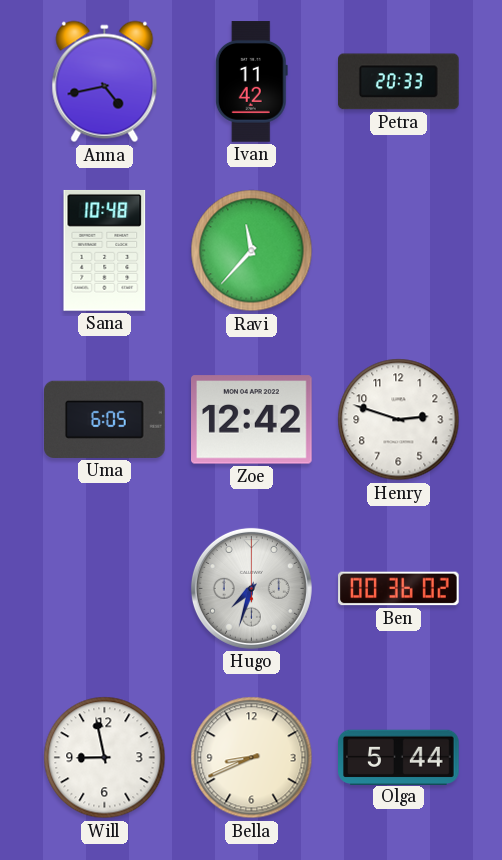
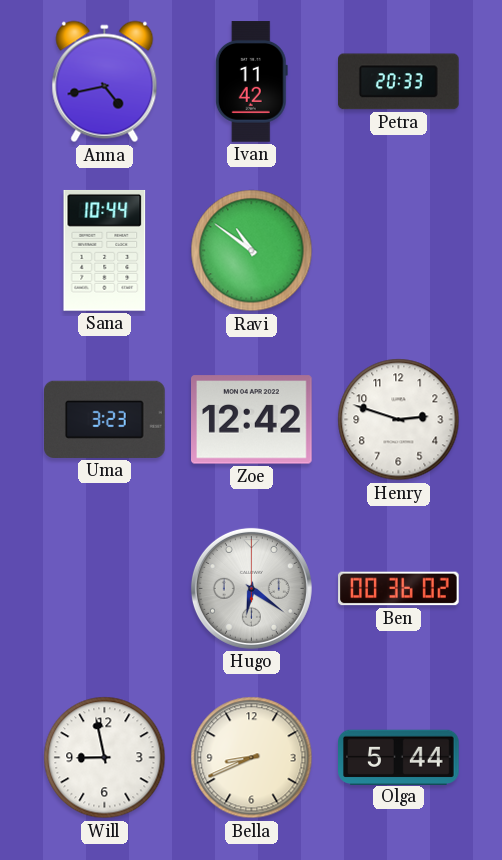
Sana: 10:48 -> 10:44
Ravi: 11:37 -> 10:51
Uma: 6:05 -> 3:23
Hugo: 7:33 -> 6:21
